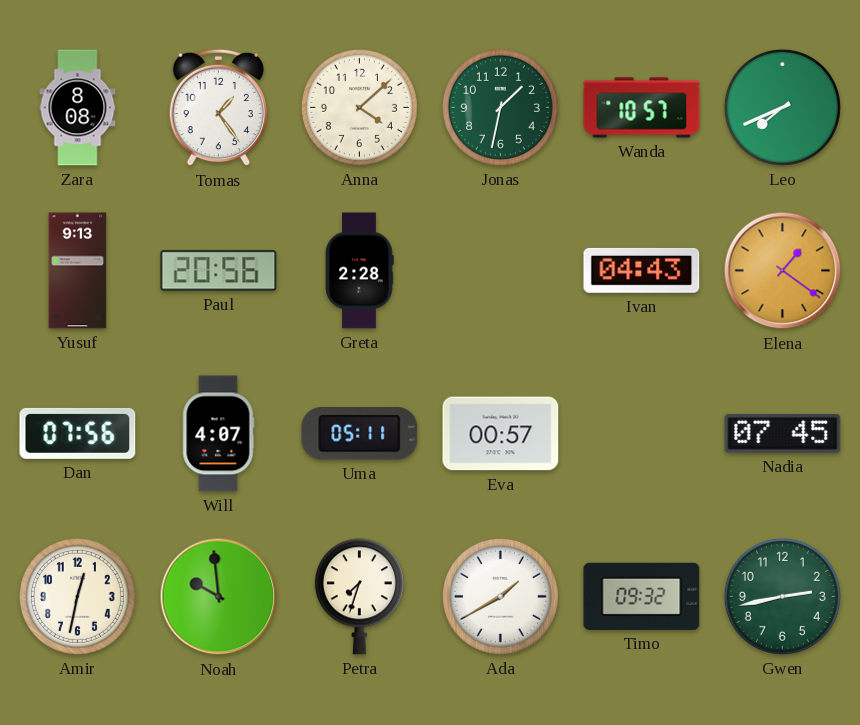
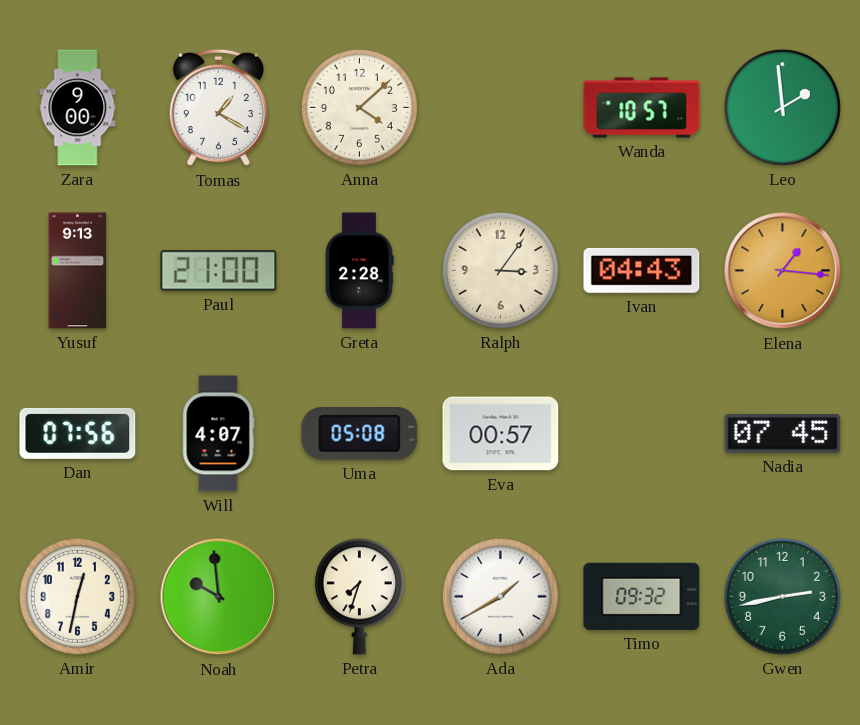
Zara: 8:08 -> 9:00
Tomas: 1:24 -> 1:20
Jonas: 1:32 -> none
Leo: 7:41 -> 1:59
Paul: 20:56 -> 21:00
Ralph: none -> 3:06
Elena: 1:21 -> 1:16
Uma: 05:11 -> 05:08
